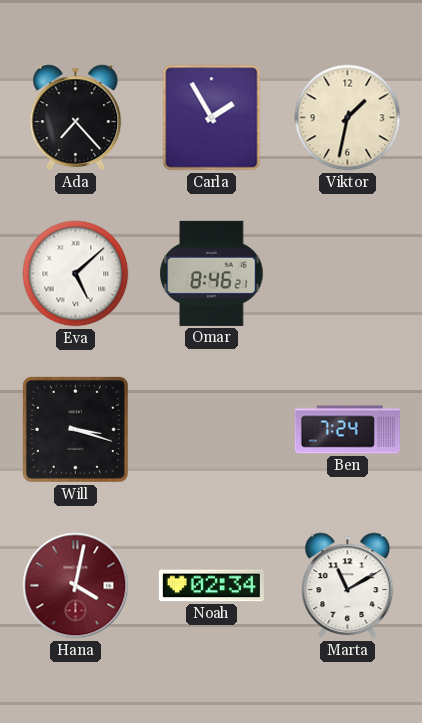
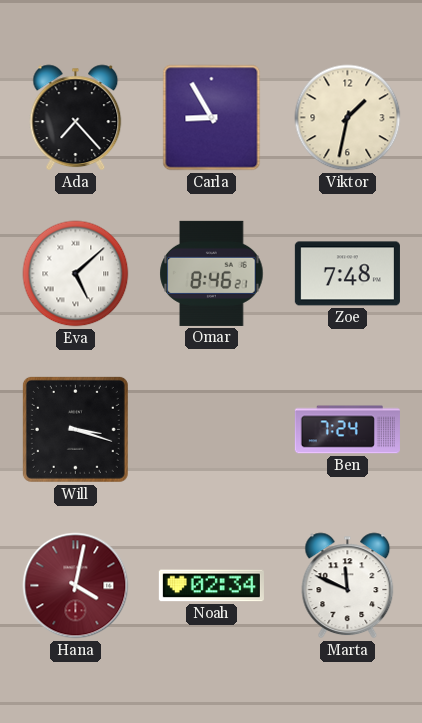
Carla: 1:55 -> 8:55
Zoe: none -> 7:48
Marta: 11:10 -> 11:49
